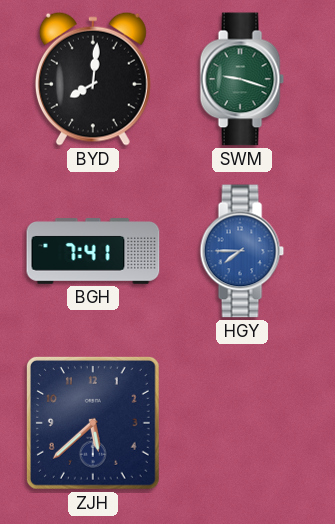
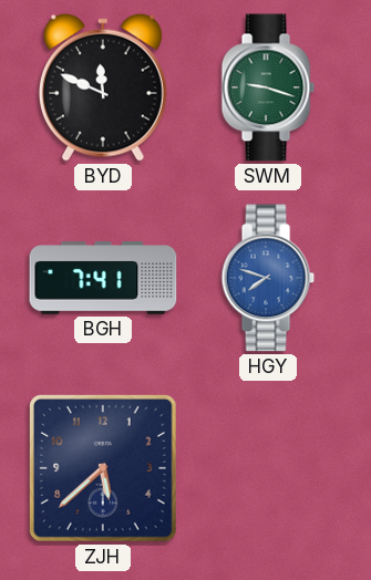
BYD: 8:01 -> 11:49
HGY: 7:45 -> 7:48
